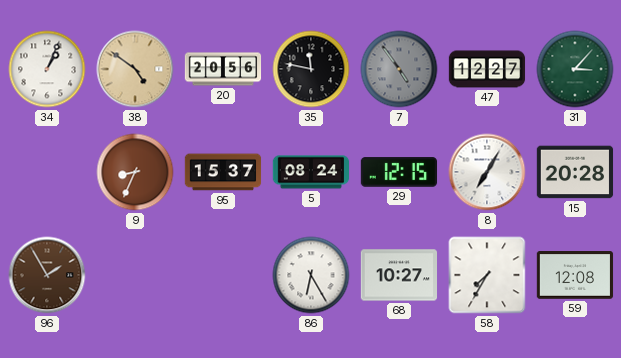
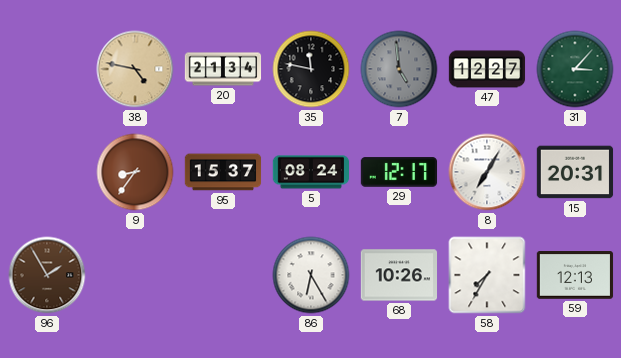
34: 1:04 -> none
38: 4:51 -> 4:47
20: 20:56 -> 21:34
7: 4:54 -> 4:59
9: 8:34 -> 8:36
29: 12:15 -> 12:17
15: 20:28 -> 20:31
68: 10:27 -> 10:26
59: 12:08 -> 12:13
